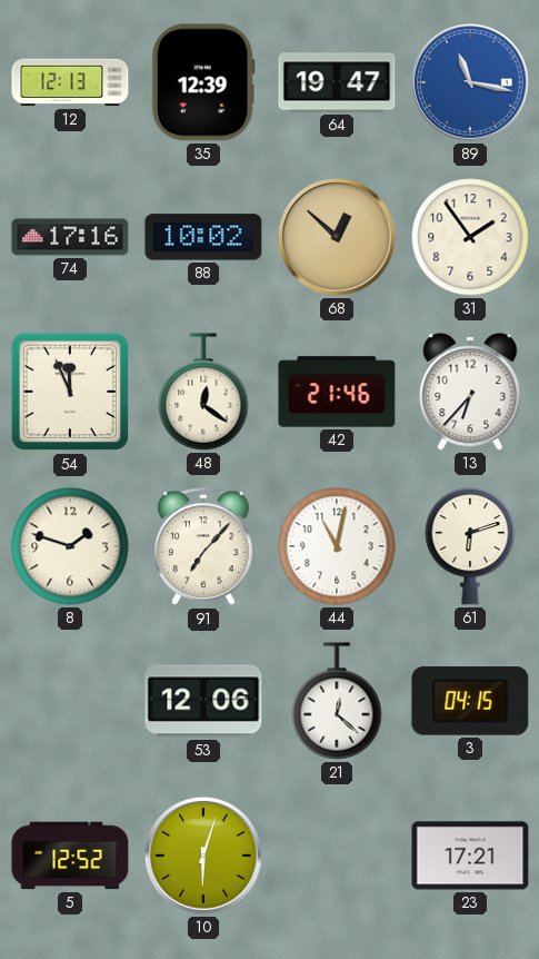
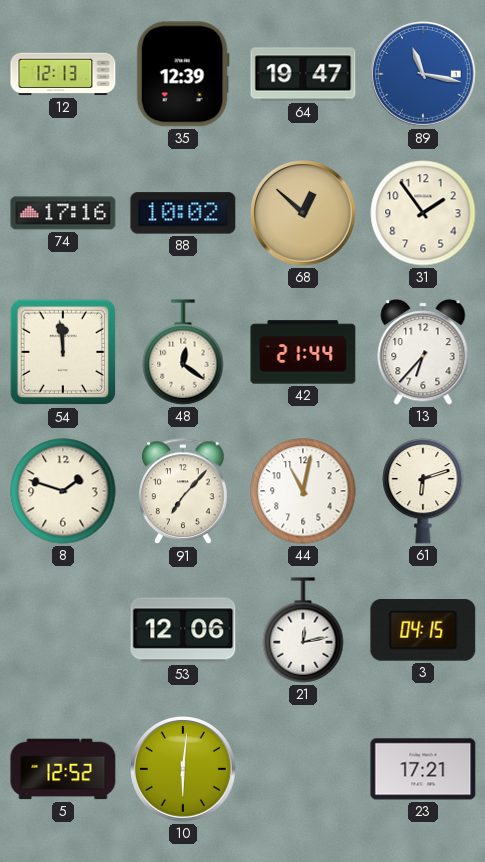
54: 11:56 -> 11:59
42: 21:46 -> 21:44
21: 12:22 -> 12:13
10: 6:03 -> 6:01
